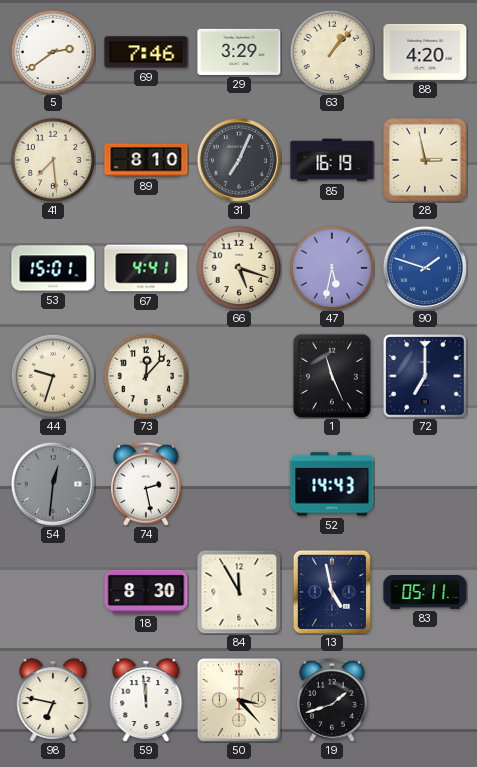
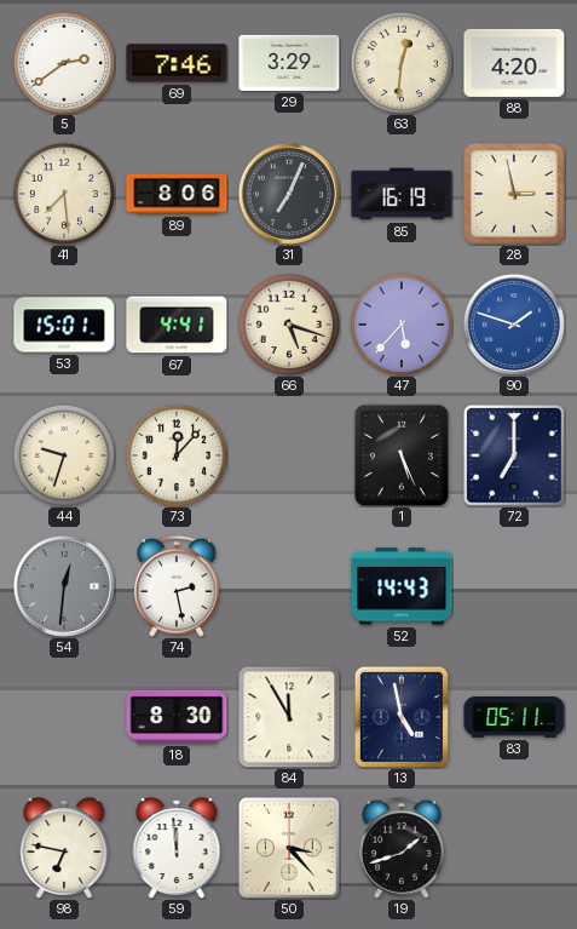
63: 1:07 -> 12:31
89: 8:10 -> 8:06
47: 5:32 -> 5:37
1: 11:26 -> 5:26
